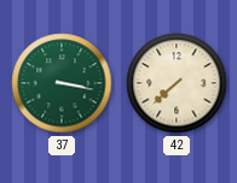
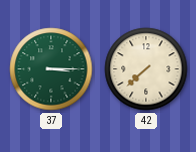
37: 3:17 -> 3:15
